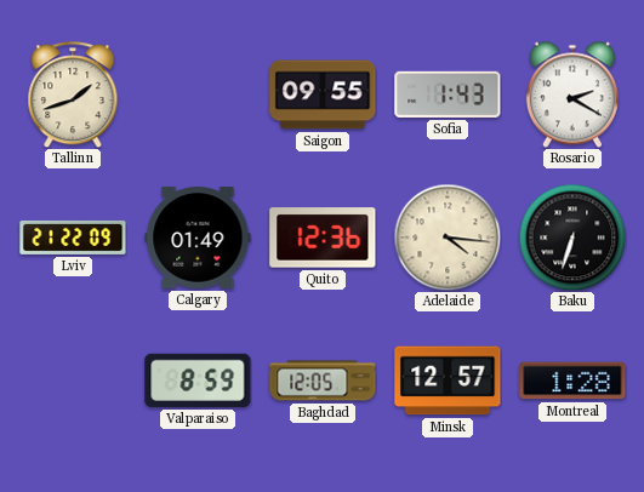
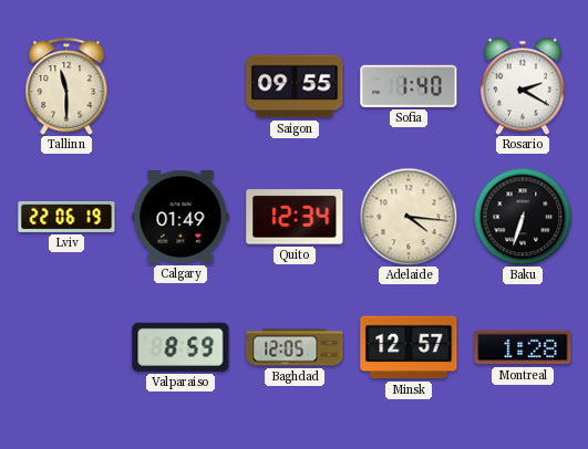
Tallinn: 1:42 -> 11:30
Sofia: 1:43 -> 1:40
Lviv: 21:22 -> 22:06
Quito: 12:36 -> 12:34
